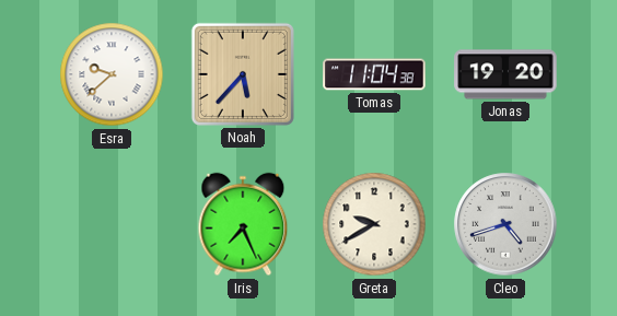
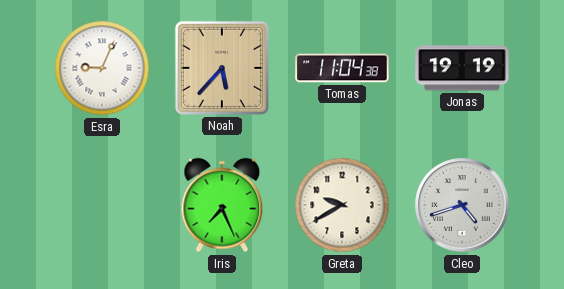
Esra: 9:38 -> 9:04
Jonas: 19:20 -> 19:19
